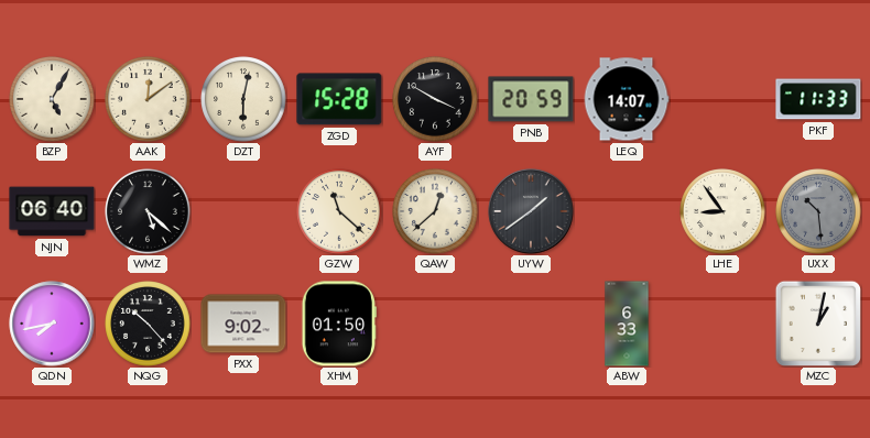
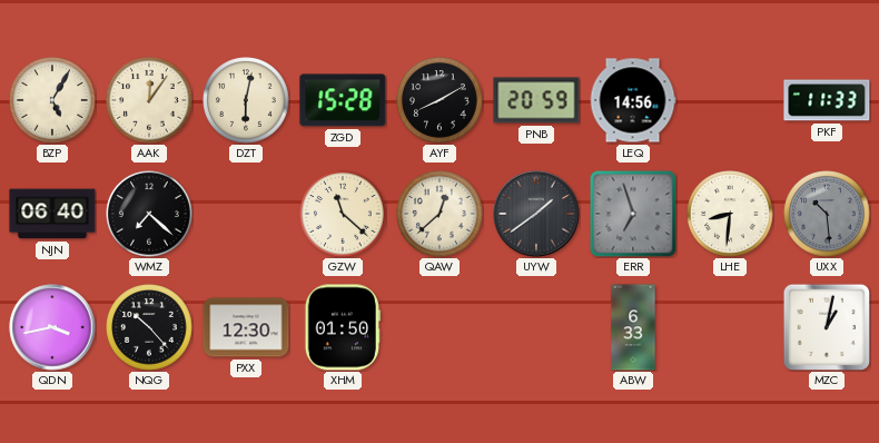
AAK: 12:09 -> 12:06
AYF: 3:50 -> 8:10
LEQ: 14:07 -> 14:56
WMZ: 5:22 -> 7:22
ERR: none -> 6:57
LHE: 8:54 -> 8:31
QDN: 7:43 -> 3:43
PXX: 9:02 -> 12:30
